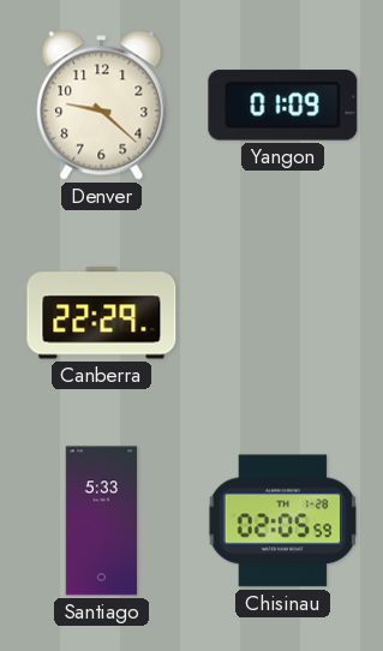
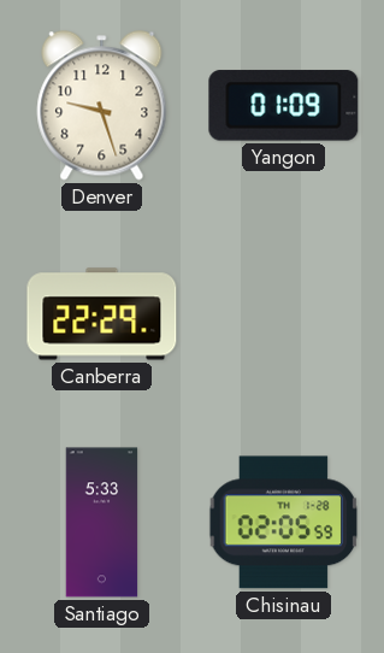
Denver: 9:22 -> 9:27
